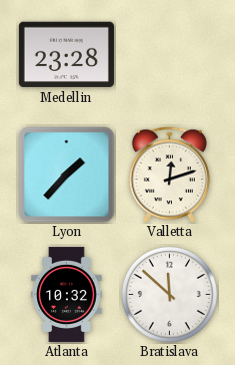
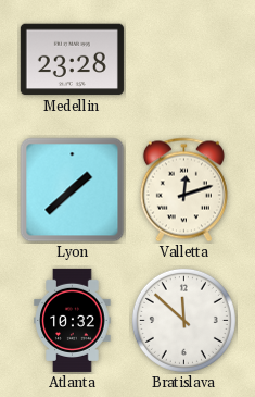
Lyon: 1:37 -> 1:38
